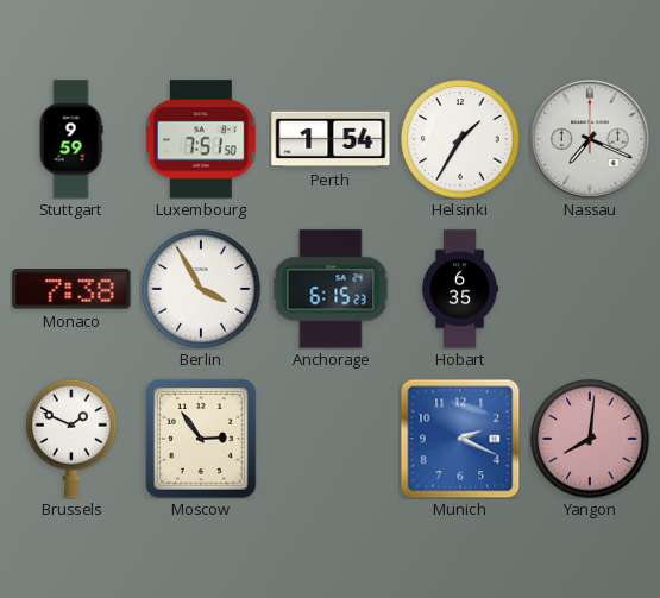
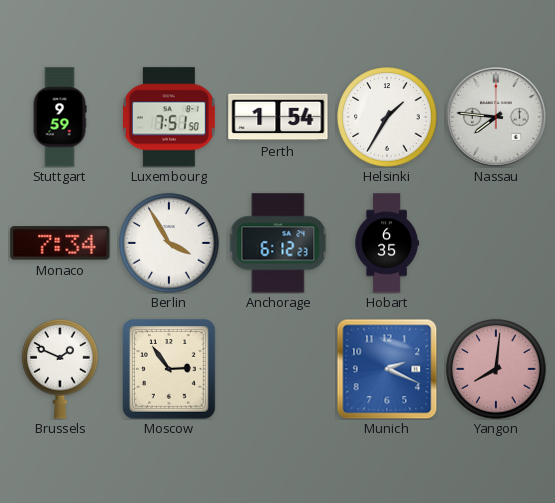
Nassau: 7:19 -> 7:46
Monaco: 7:38 -> 7:34
Anchorage: 6:15 -> 6:12
